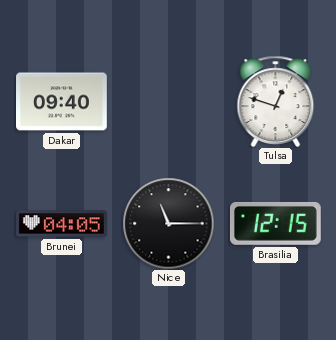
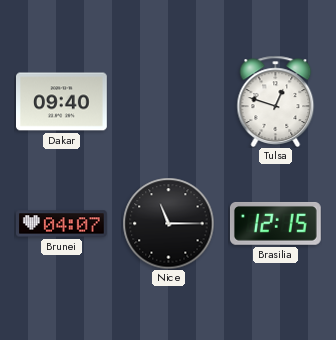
Brunei: 04:05 -> 04:07
